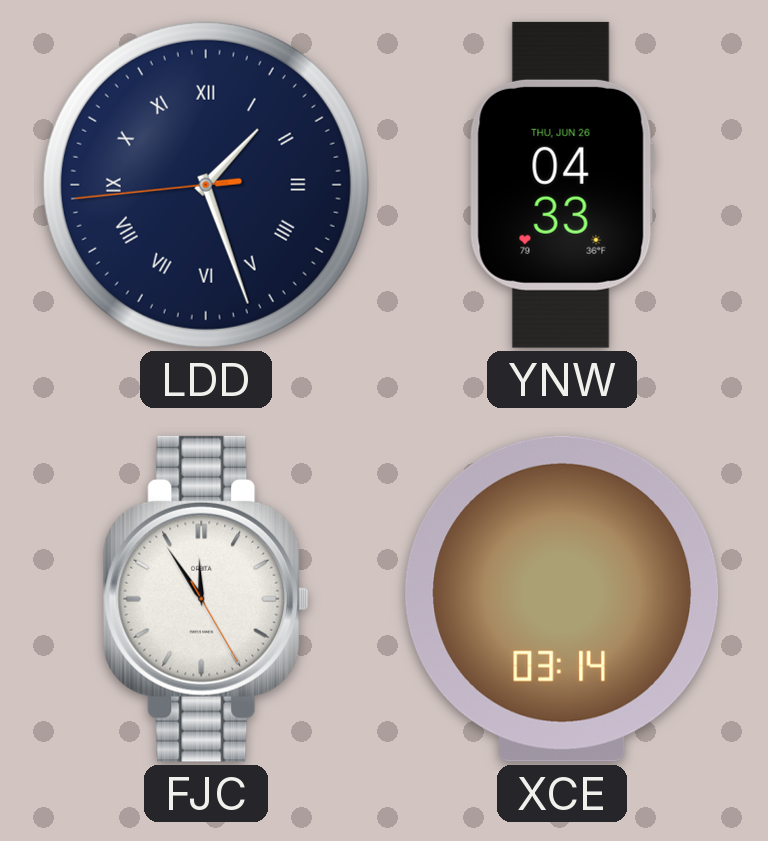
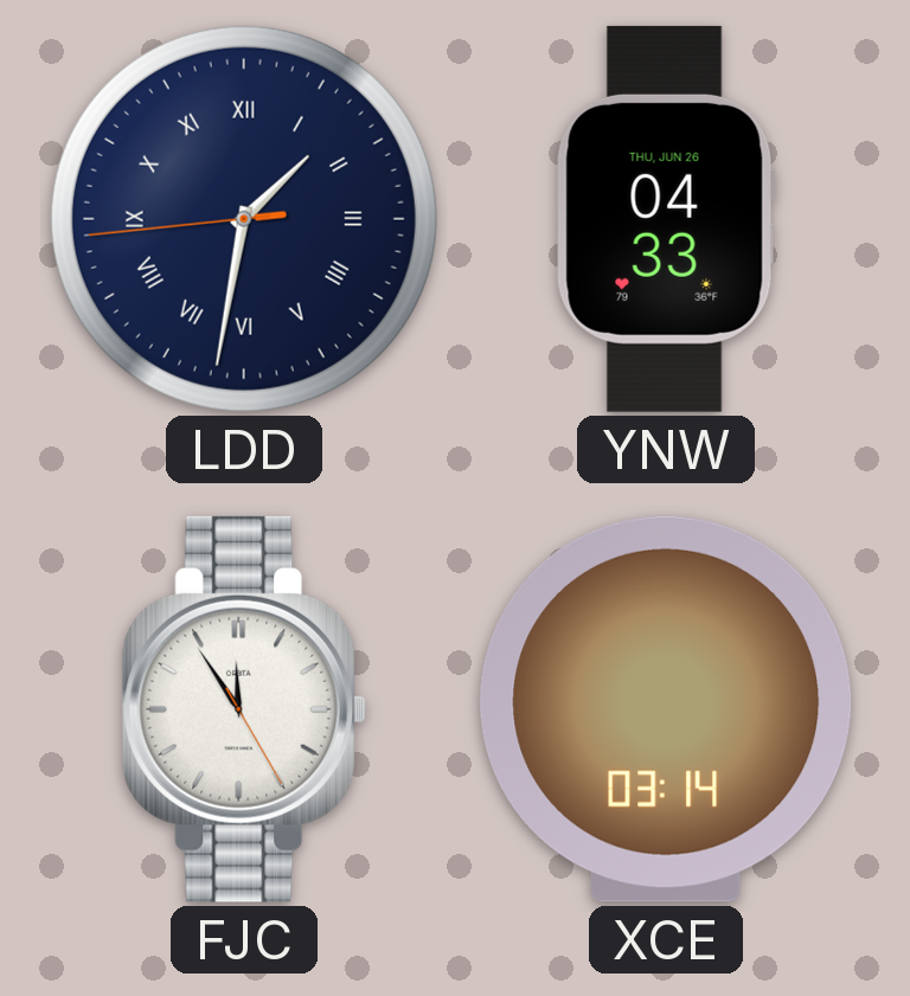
LDD: 1:26 -> 1:31
